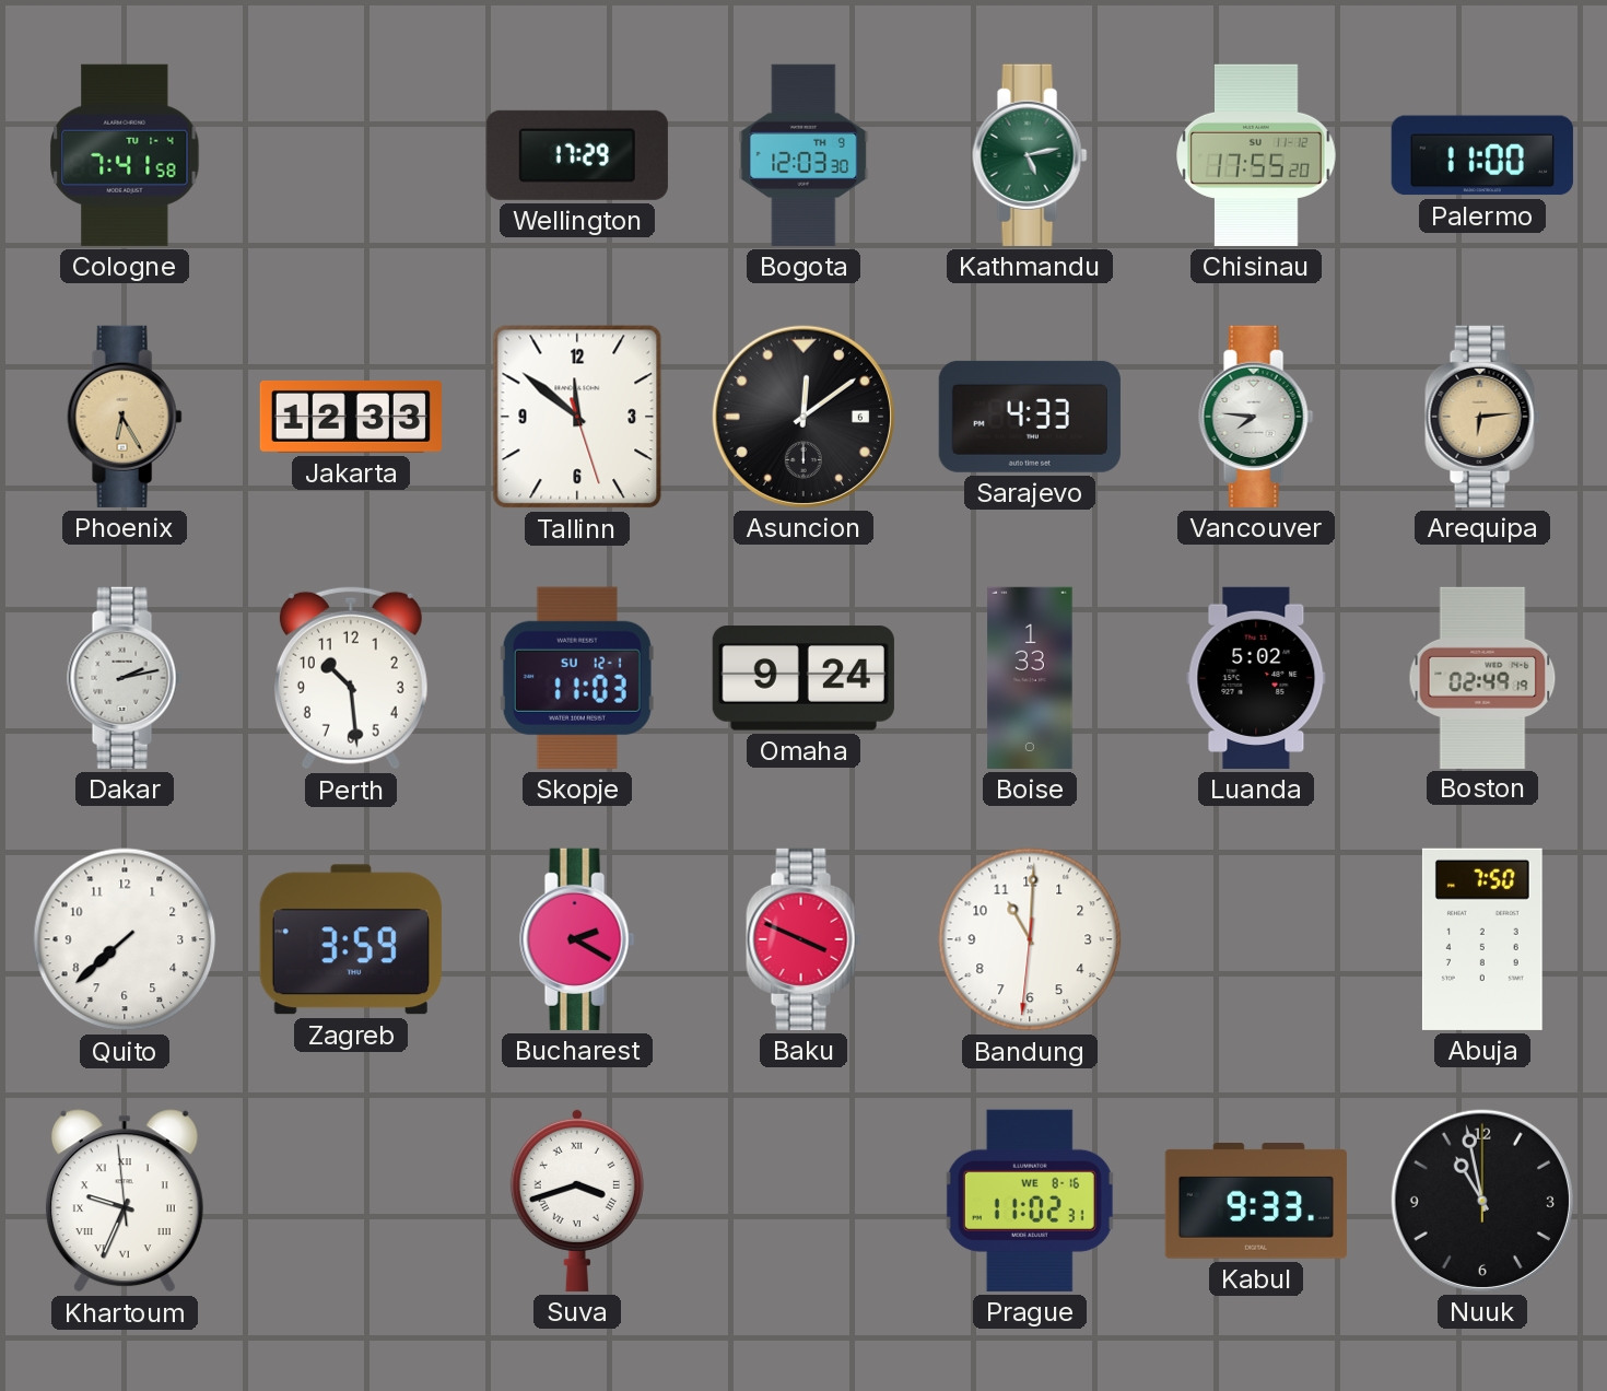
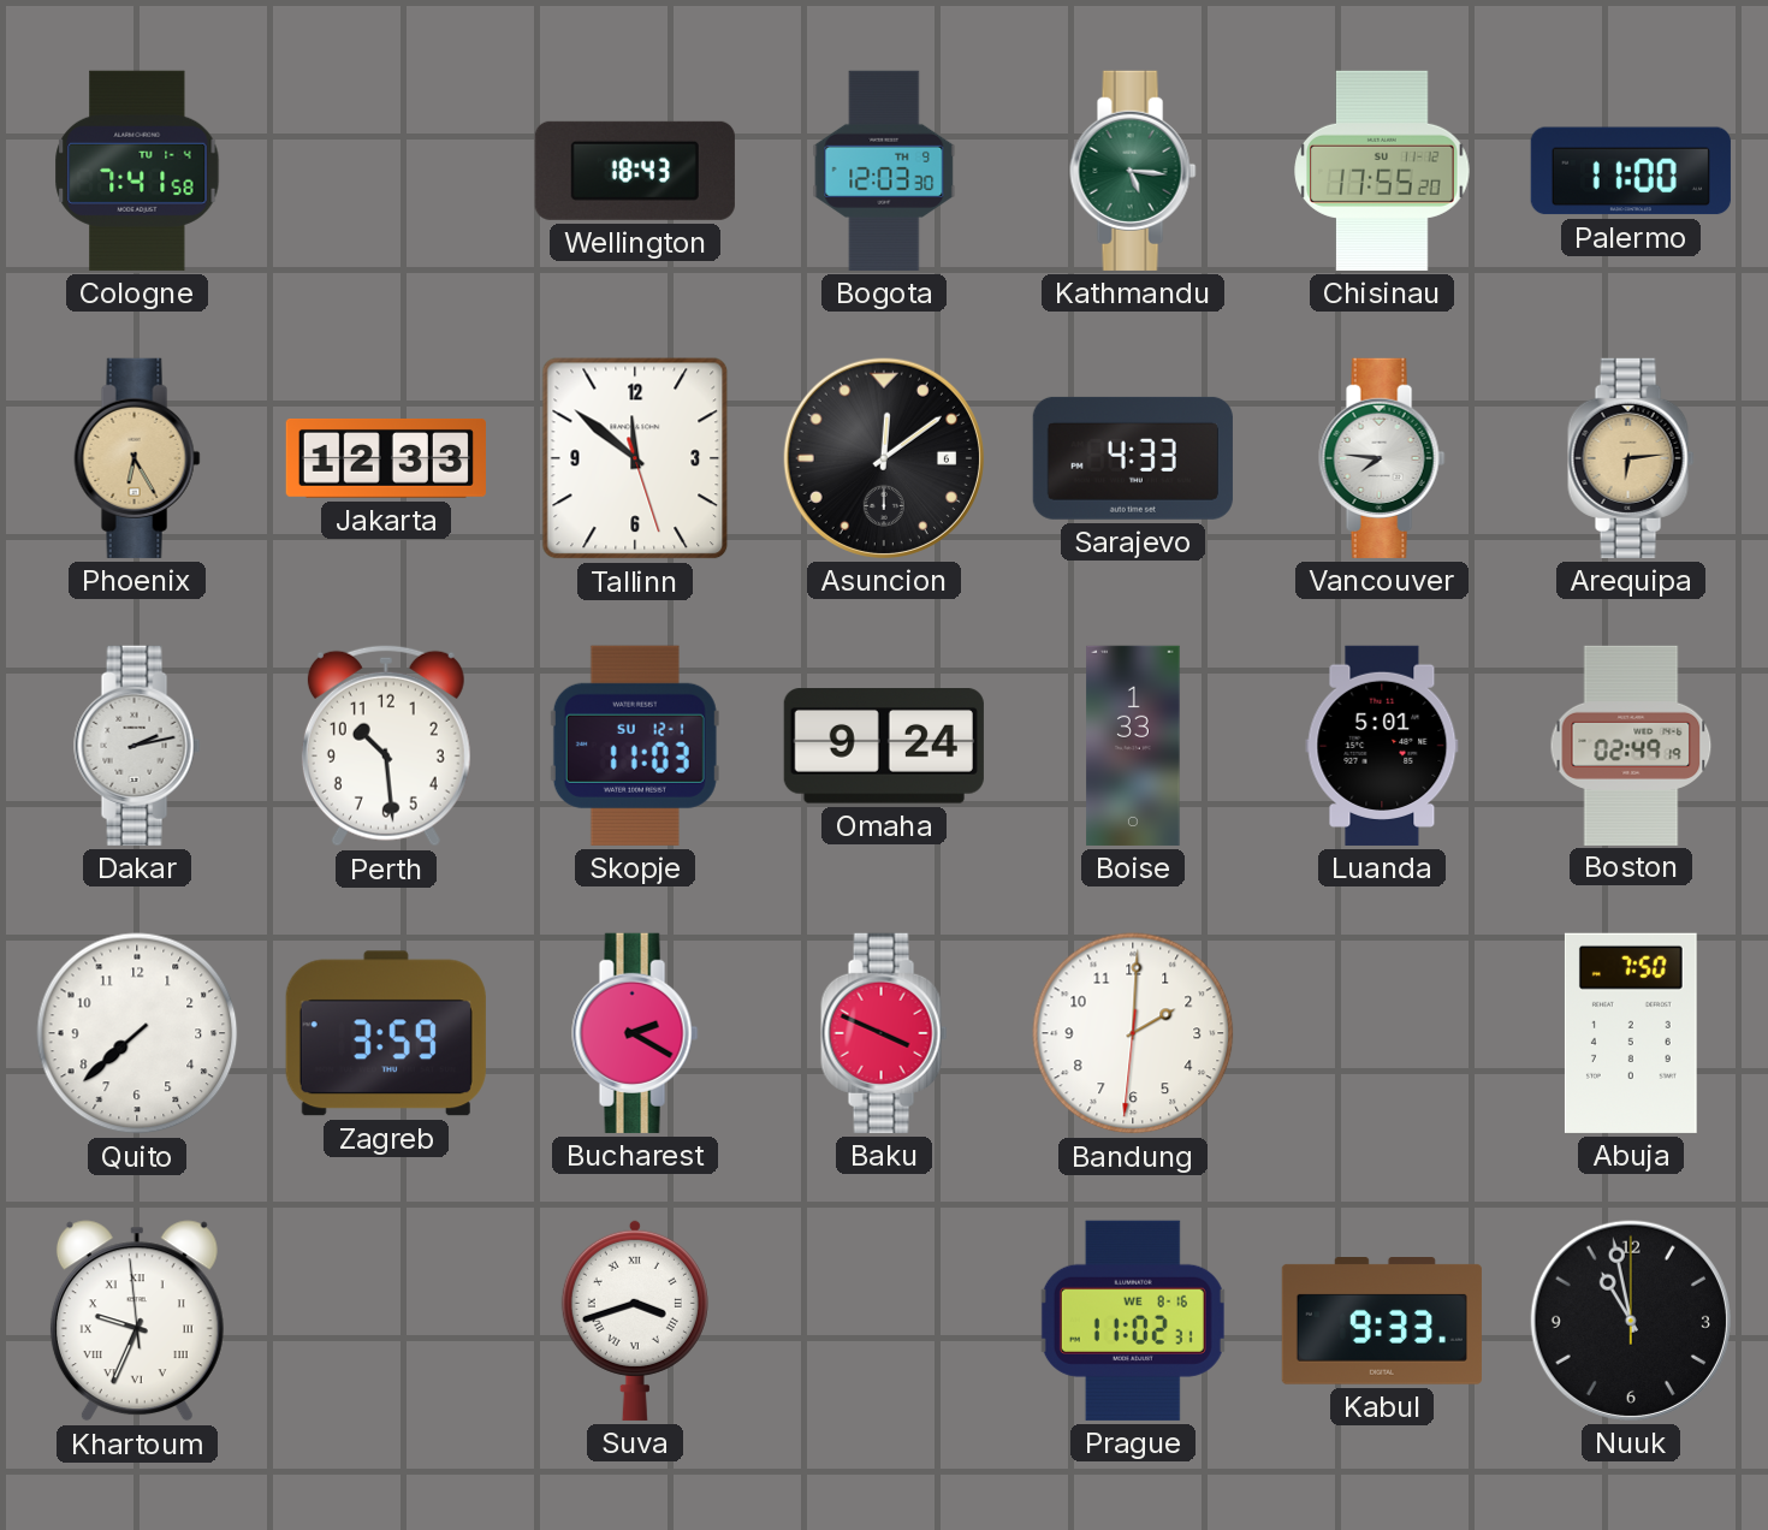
Wellington: 17:29 -> 18:43
Kathmandu: 5:13 -> 5:16
Luanda: 5:02 -> 5:01
Bandung: 11:00 -> 2:00
